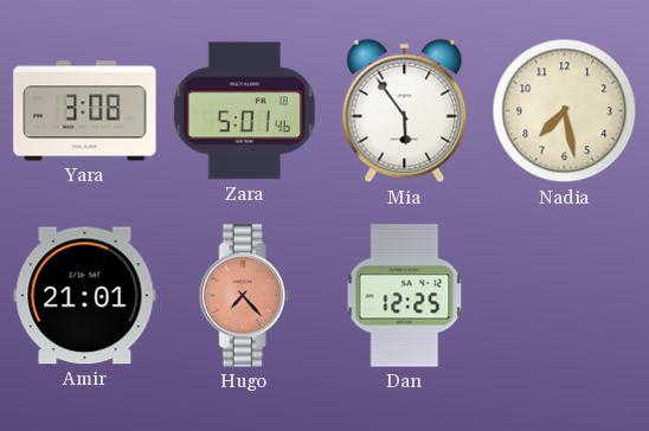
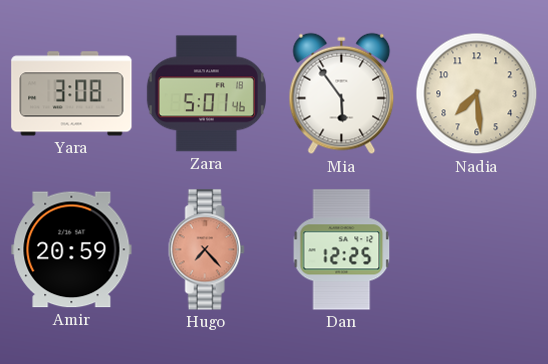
Nadia: 7:28 -> 7:29
Amir: 21:01 -> 20:59
